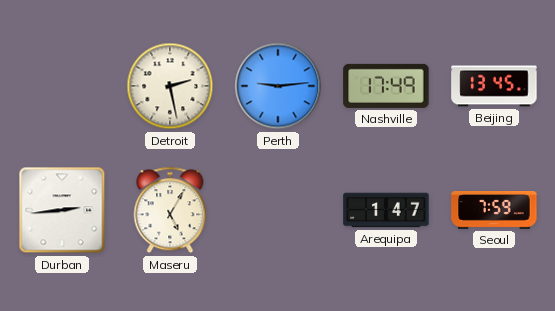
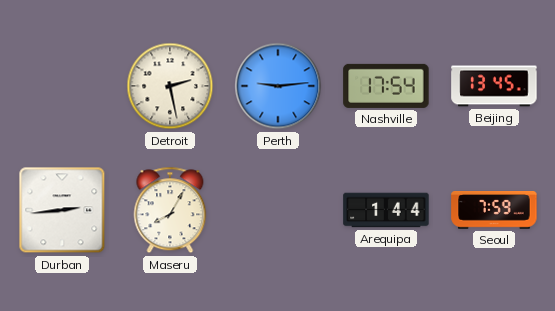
Nashville: 17:49 -> 17:54
Maseru: 5:05 -> 8:05
Arequipa: 1:47 -> 1:44
